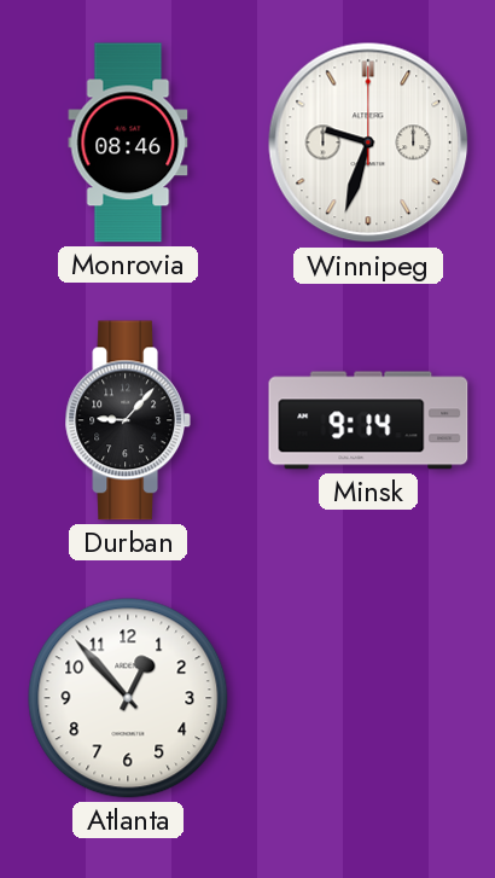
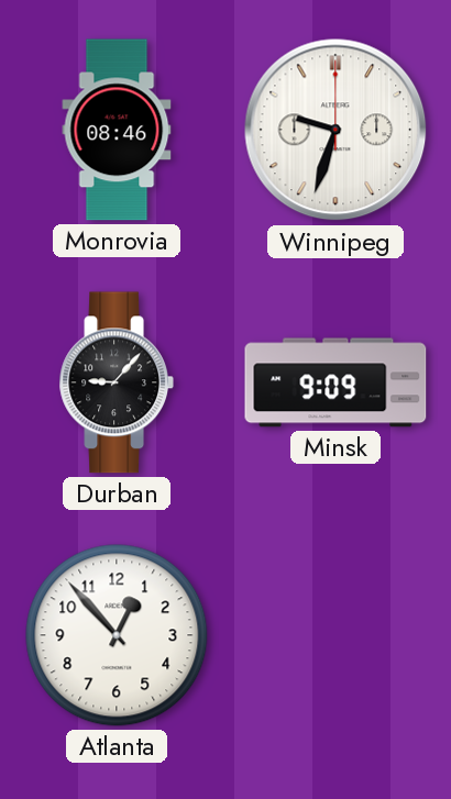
Minsk: 9:14 -> 9:09
